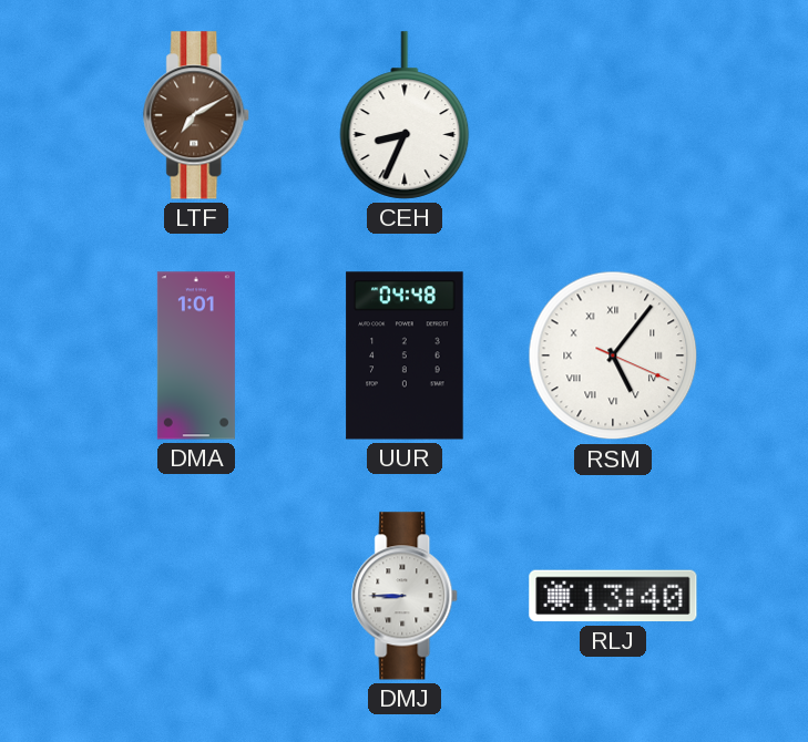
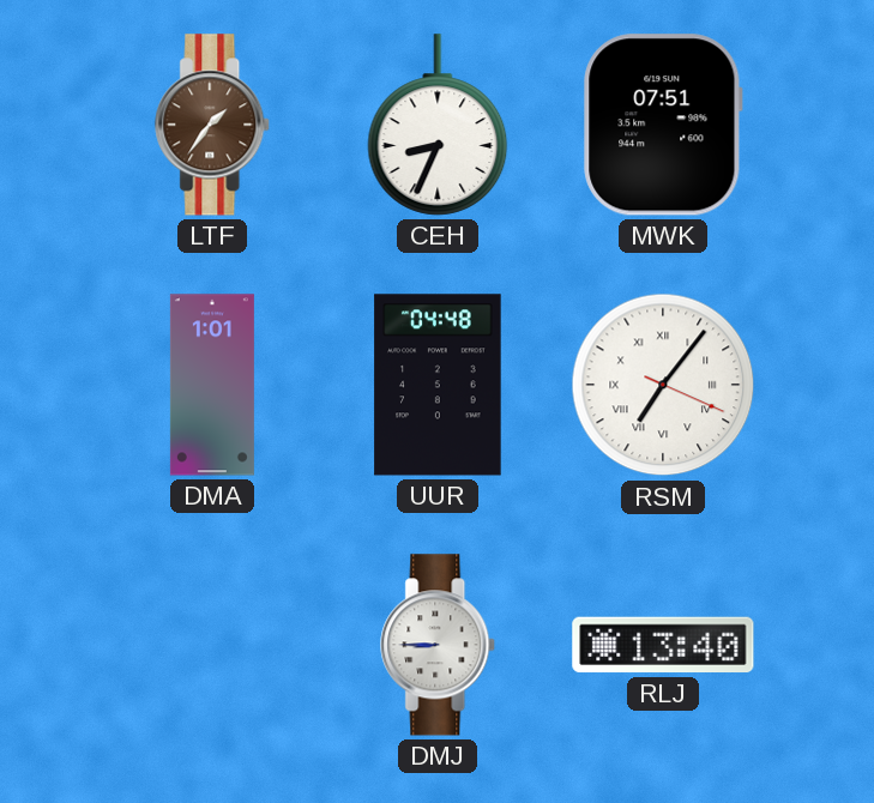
LTF: 7:10 -> 1:36
MWK: none -> 07:51
RSM: 5:06 -> 7:06
